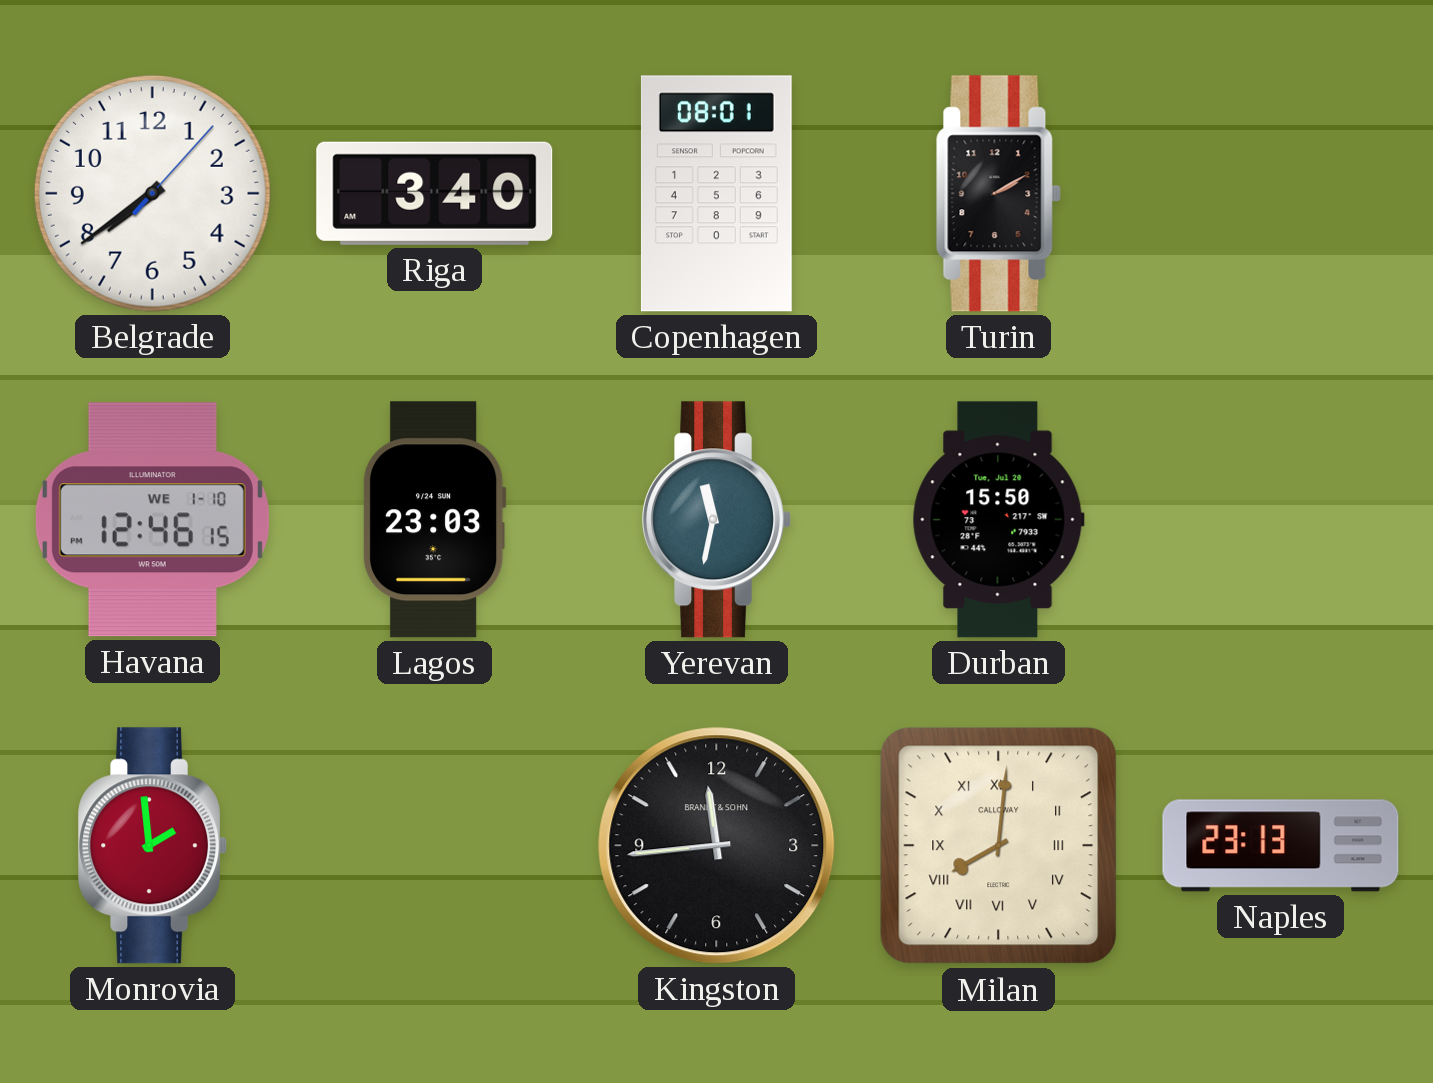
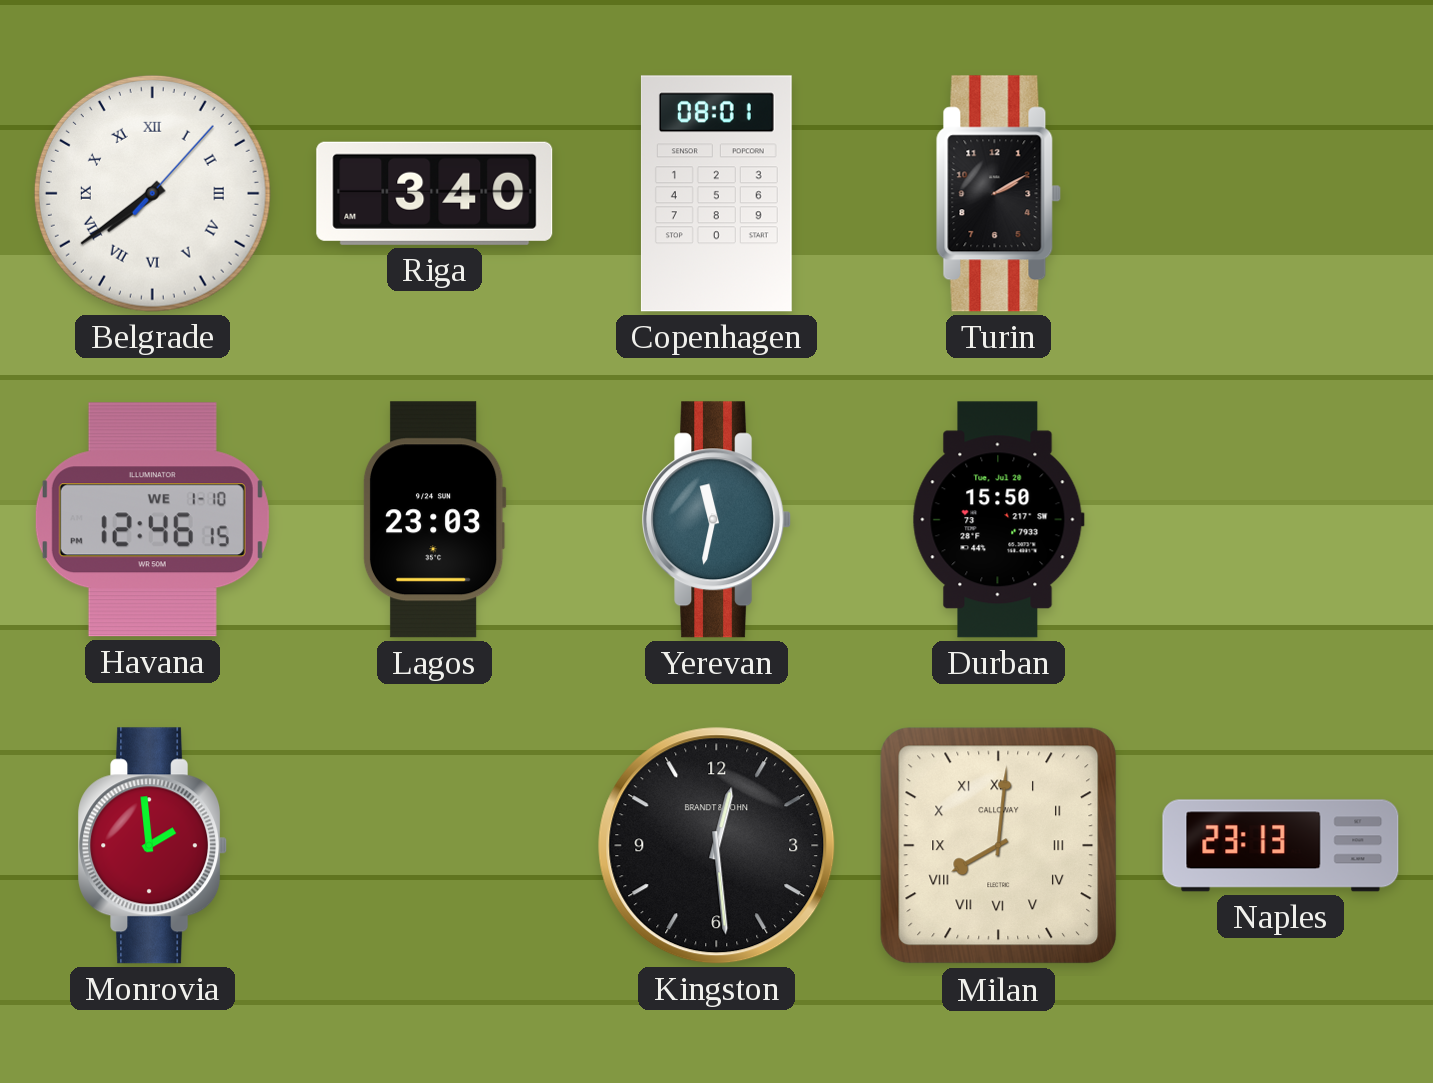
Belgrade numerals: Arabic -> Roman
Kingston: 11:44 -> 12:29
